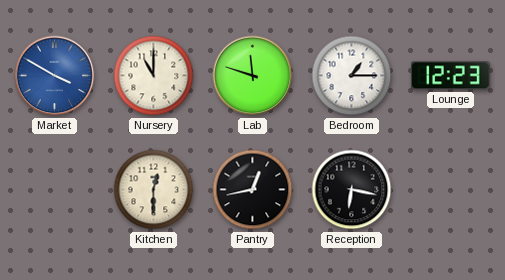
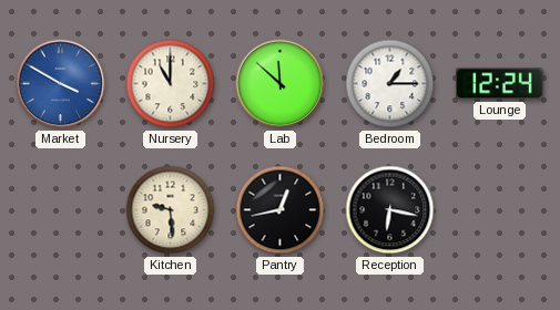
Lab: 11:48 -> 11:52
Lounge: 12:23 -> 12:24
Kitchen: 12:30 -> 9:29
